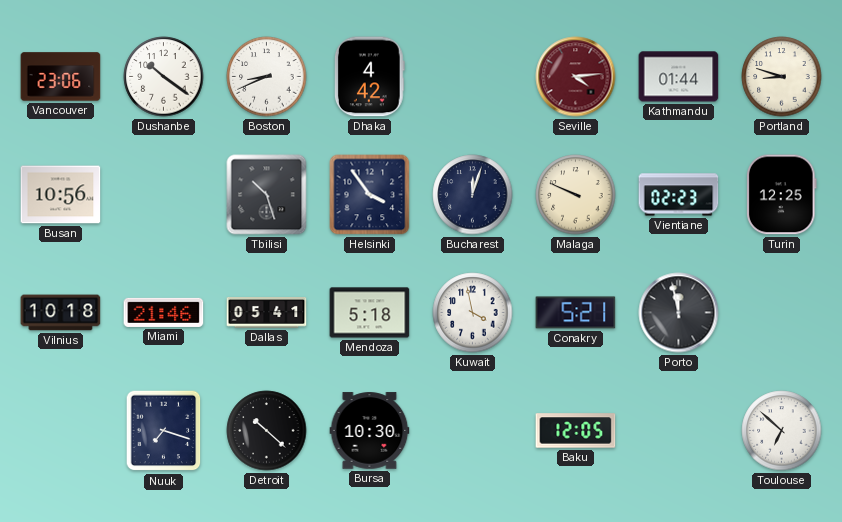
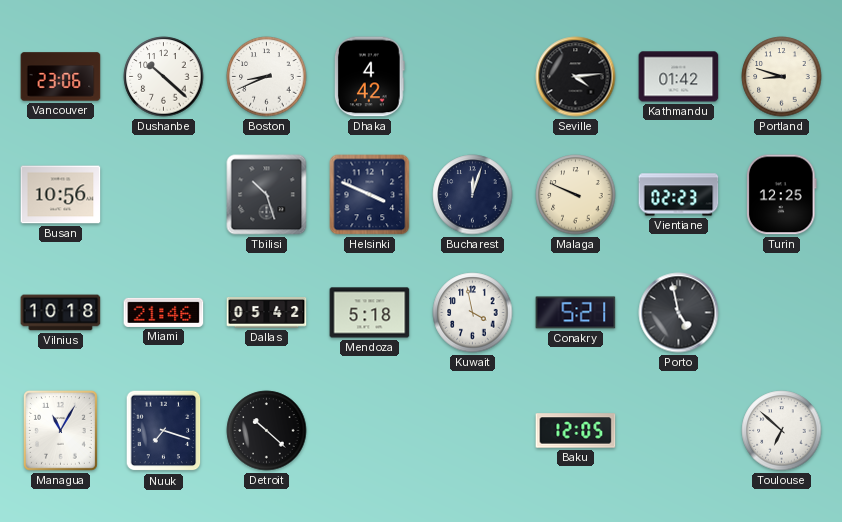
Dushanbe: 10:21 -> 10:22
Seville dial: burgundy -> black
Kathmandu: 01:44 -> 01:42
Helsinki: 3:54 -> 3:49
Dallas: 05:41 -> 05:42
Porto: 11:58 -> 4:58
Managua: none -> 11:05
Bursa: 10:30 -> none
